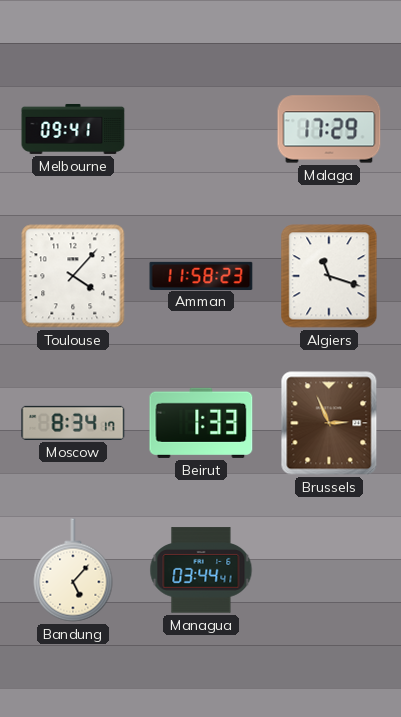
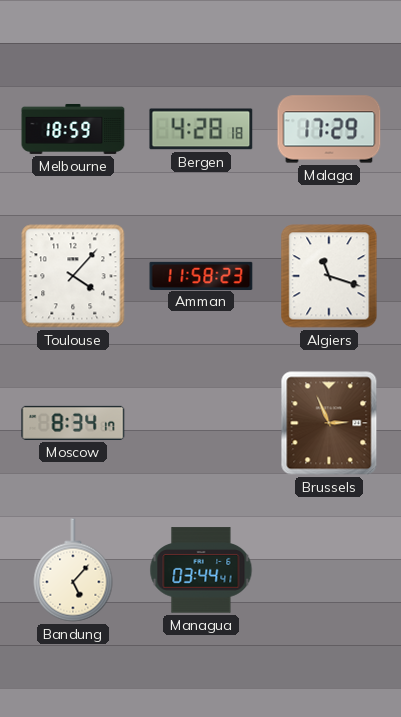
Melbourne: 09:41 -> 18:59
Bergen: none -> 4:28
Beirut: 1:33 -> none
